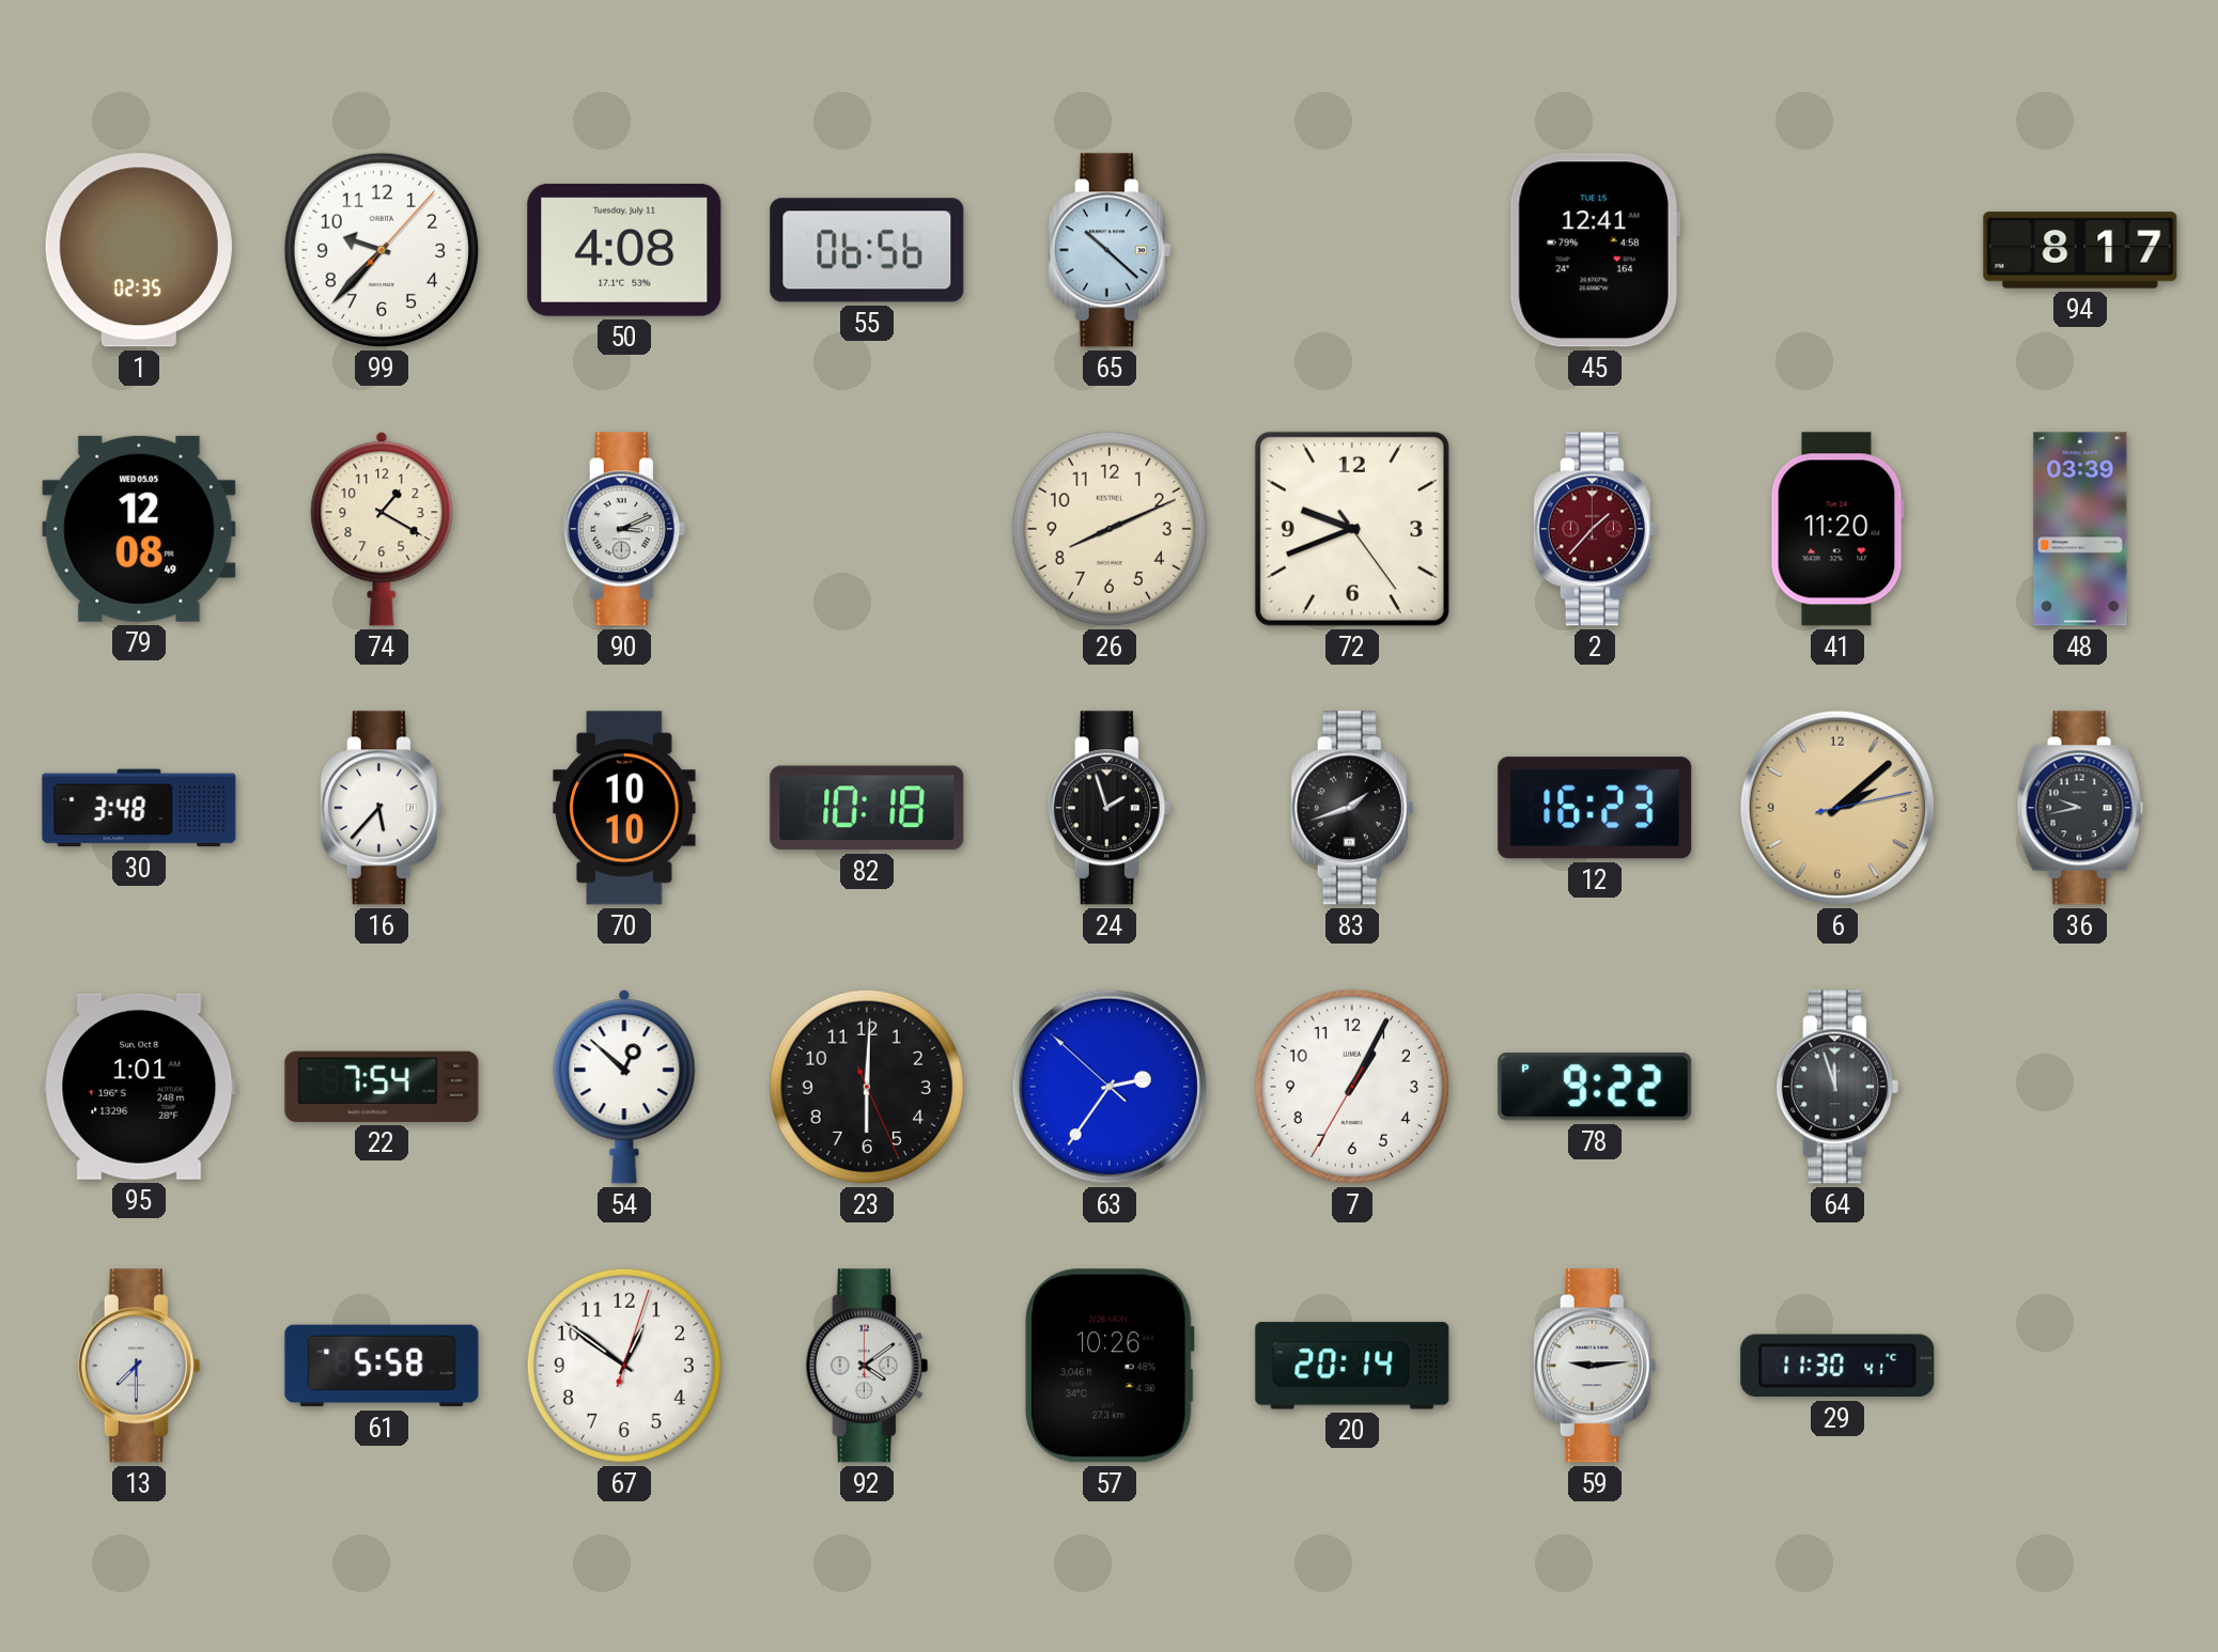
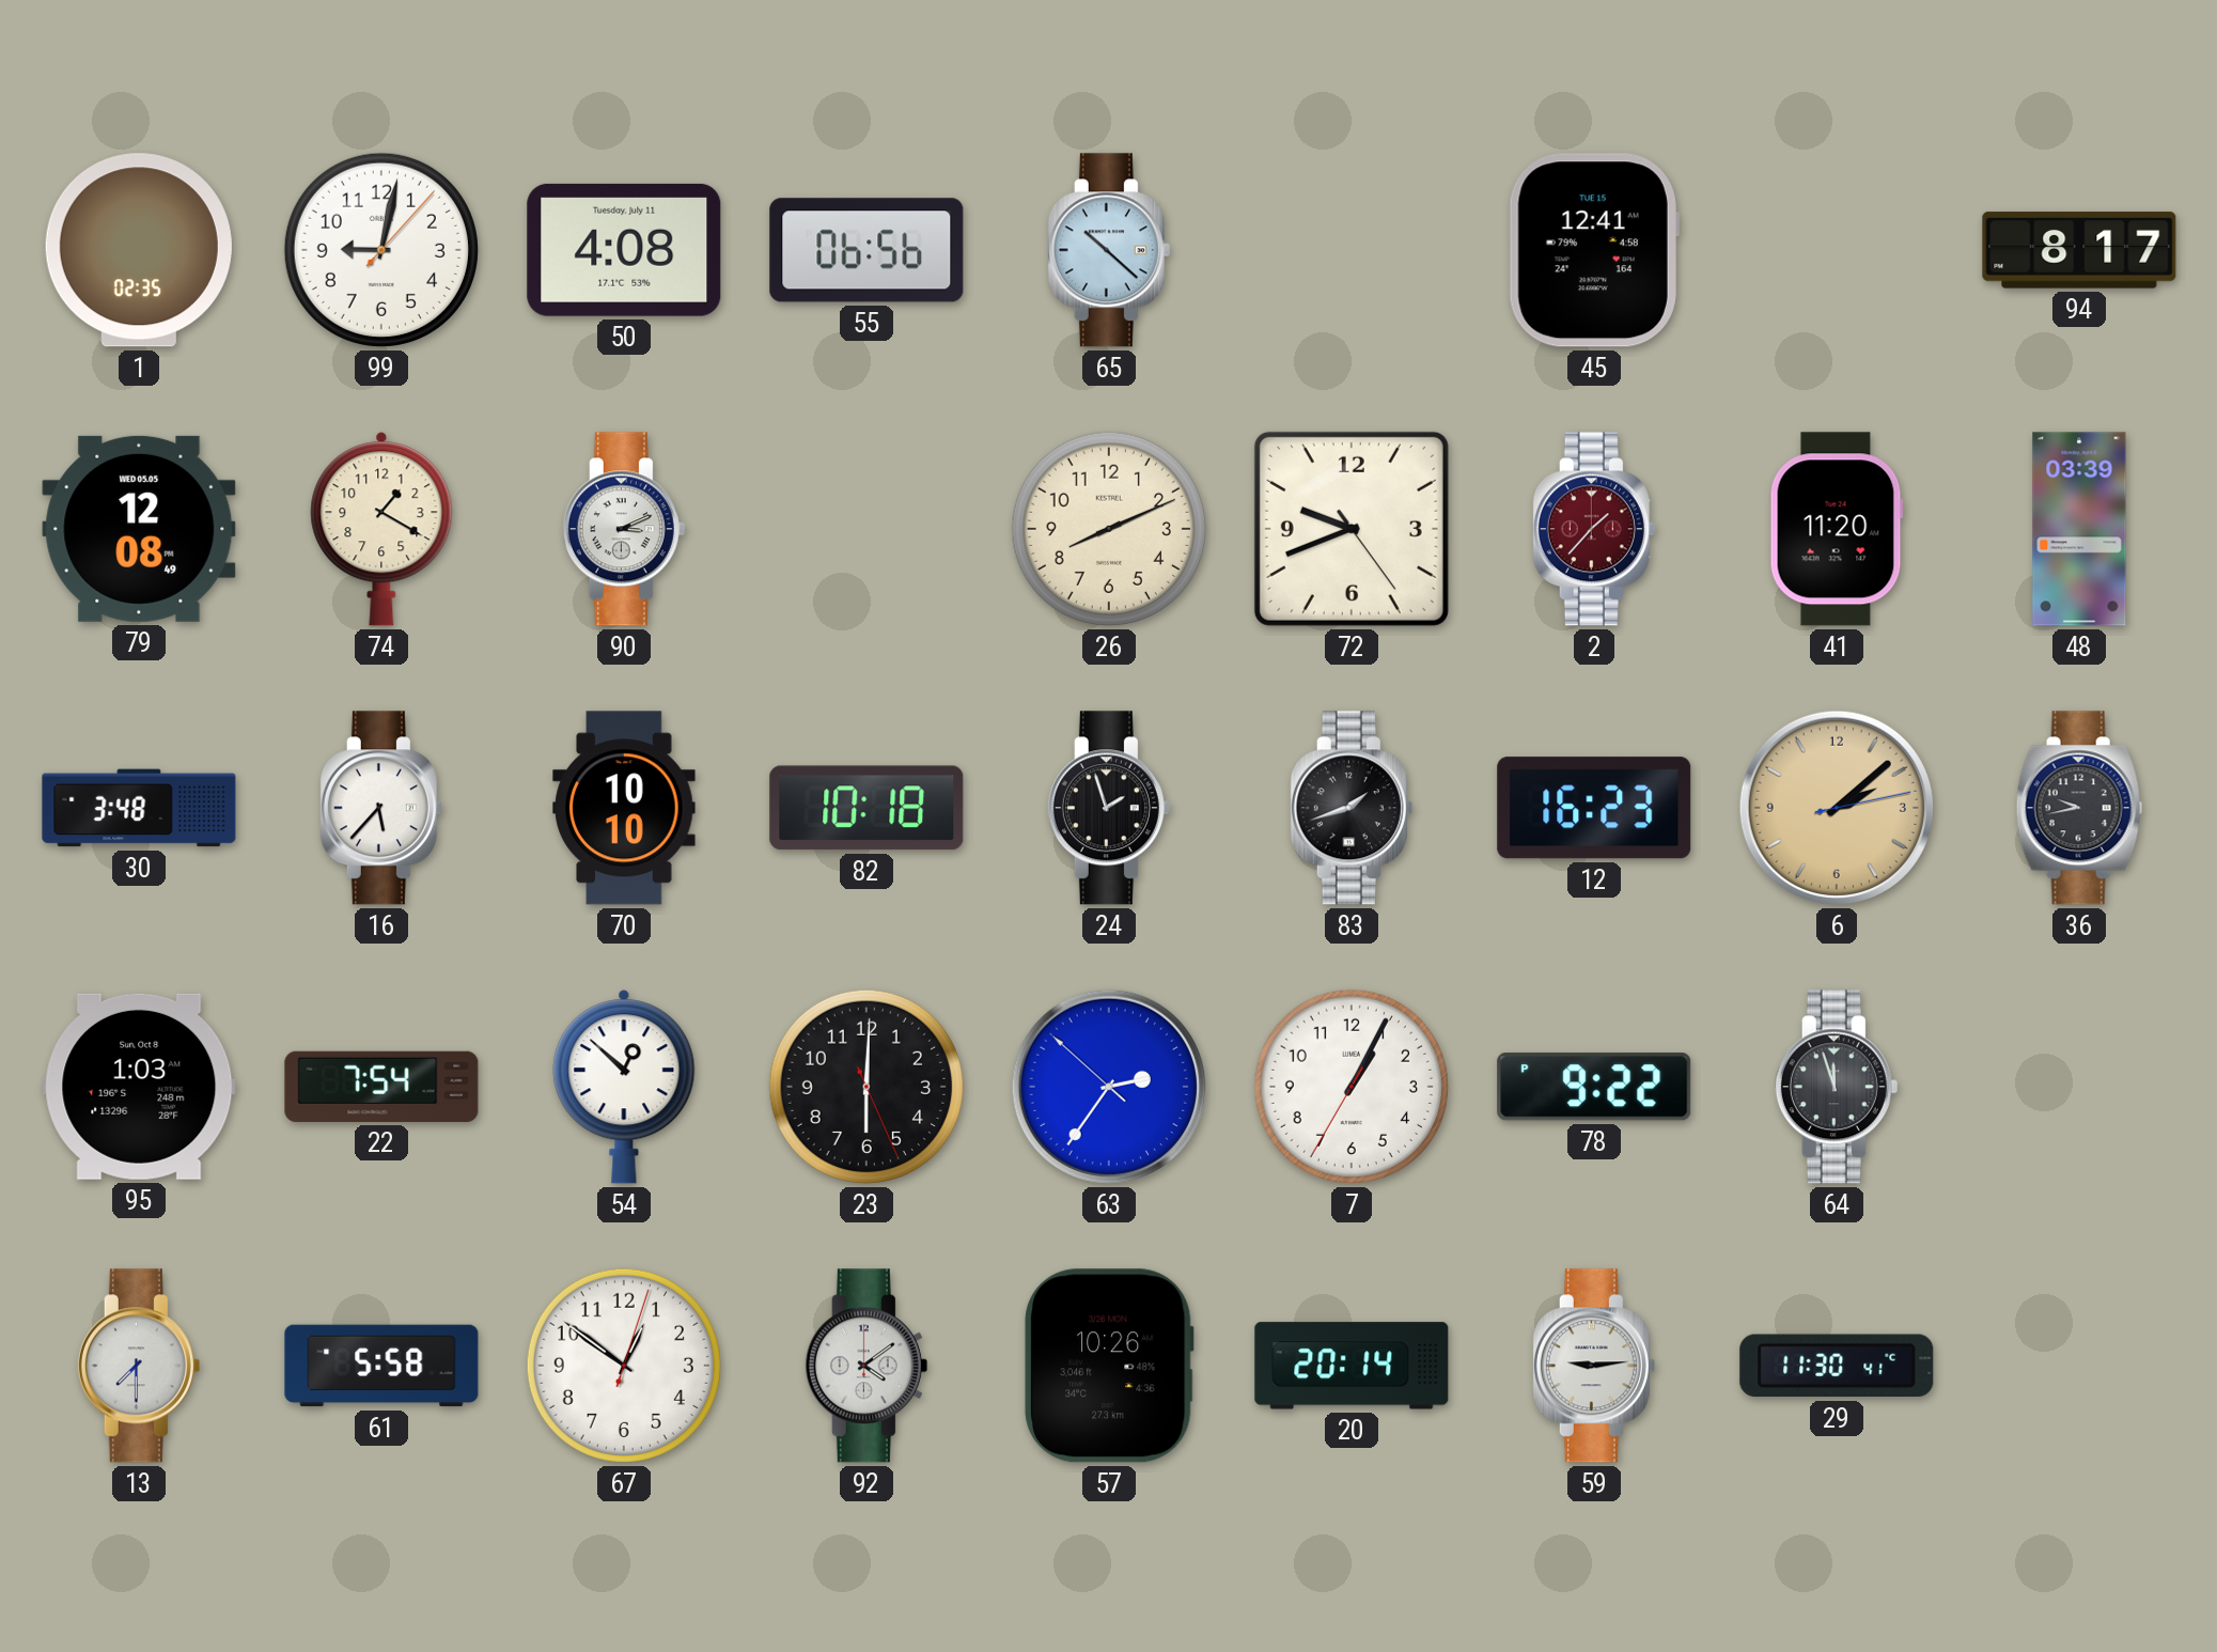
99: 9:37 -> 9:02
95: 1:01 -> 1:03
